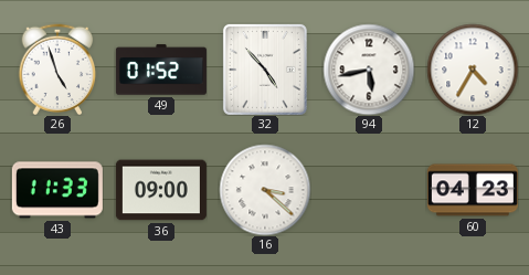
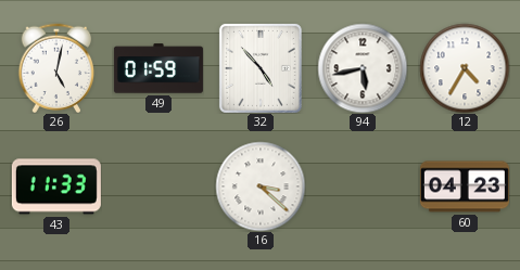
26: 4:57 -> 5:02
49: 01:52 -> 01:59
36: 09:00 -> none
